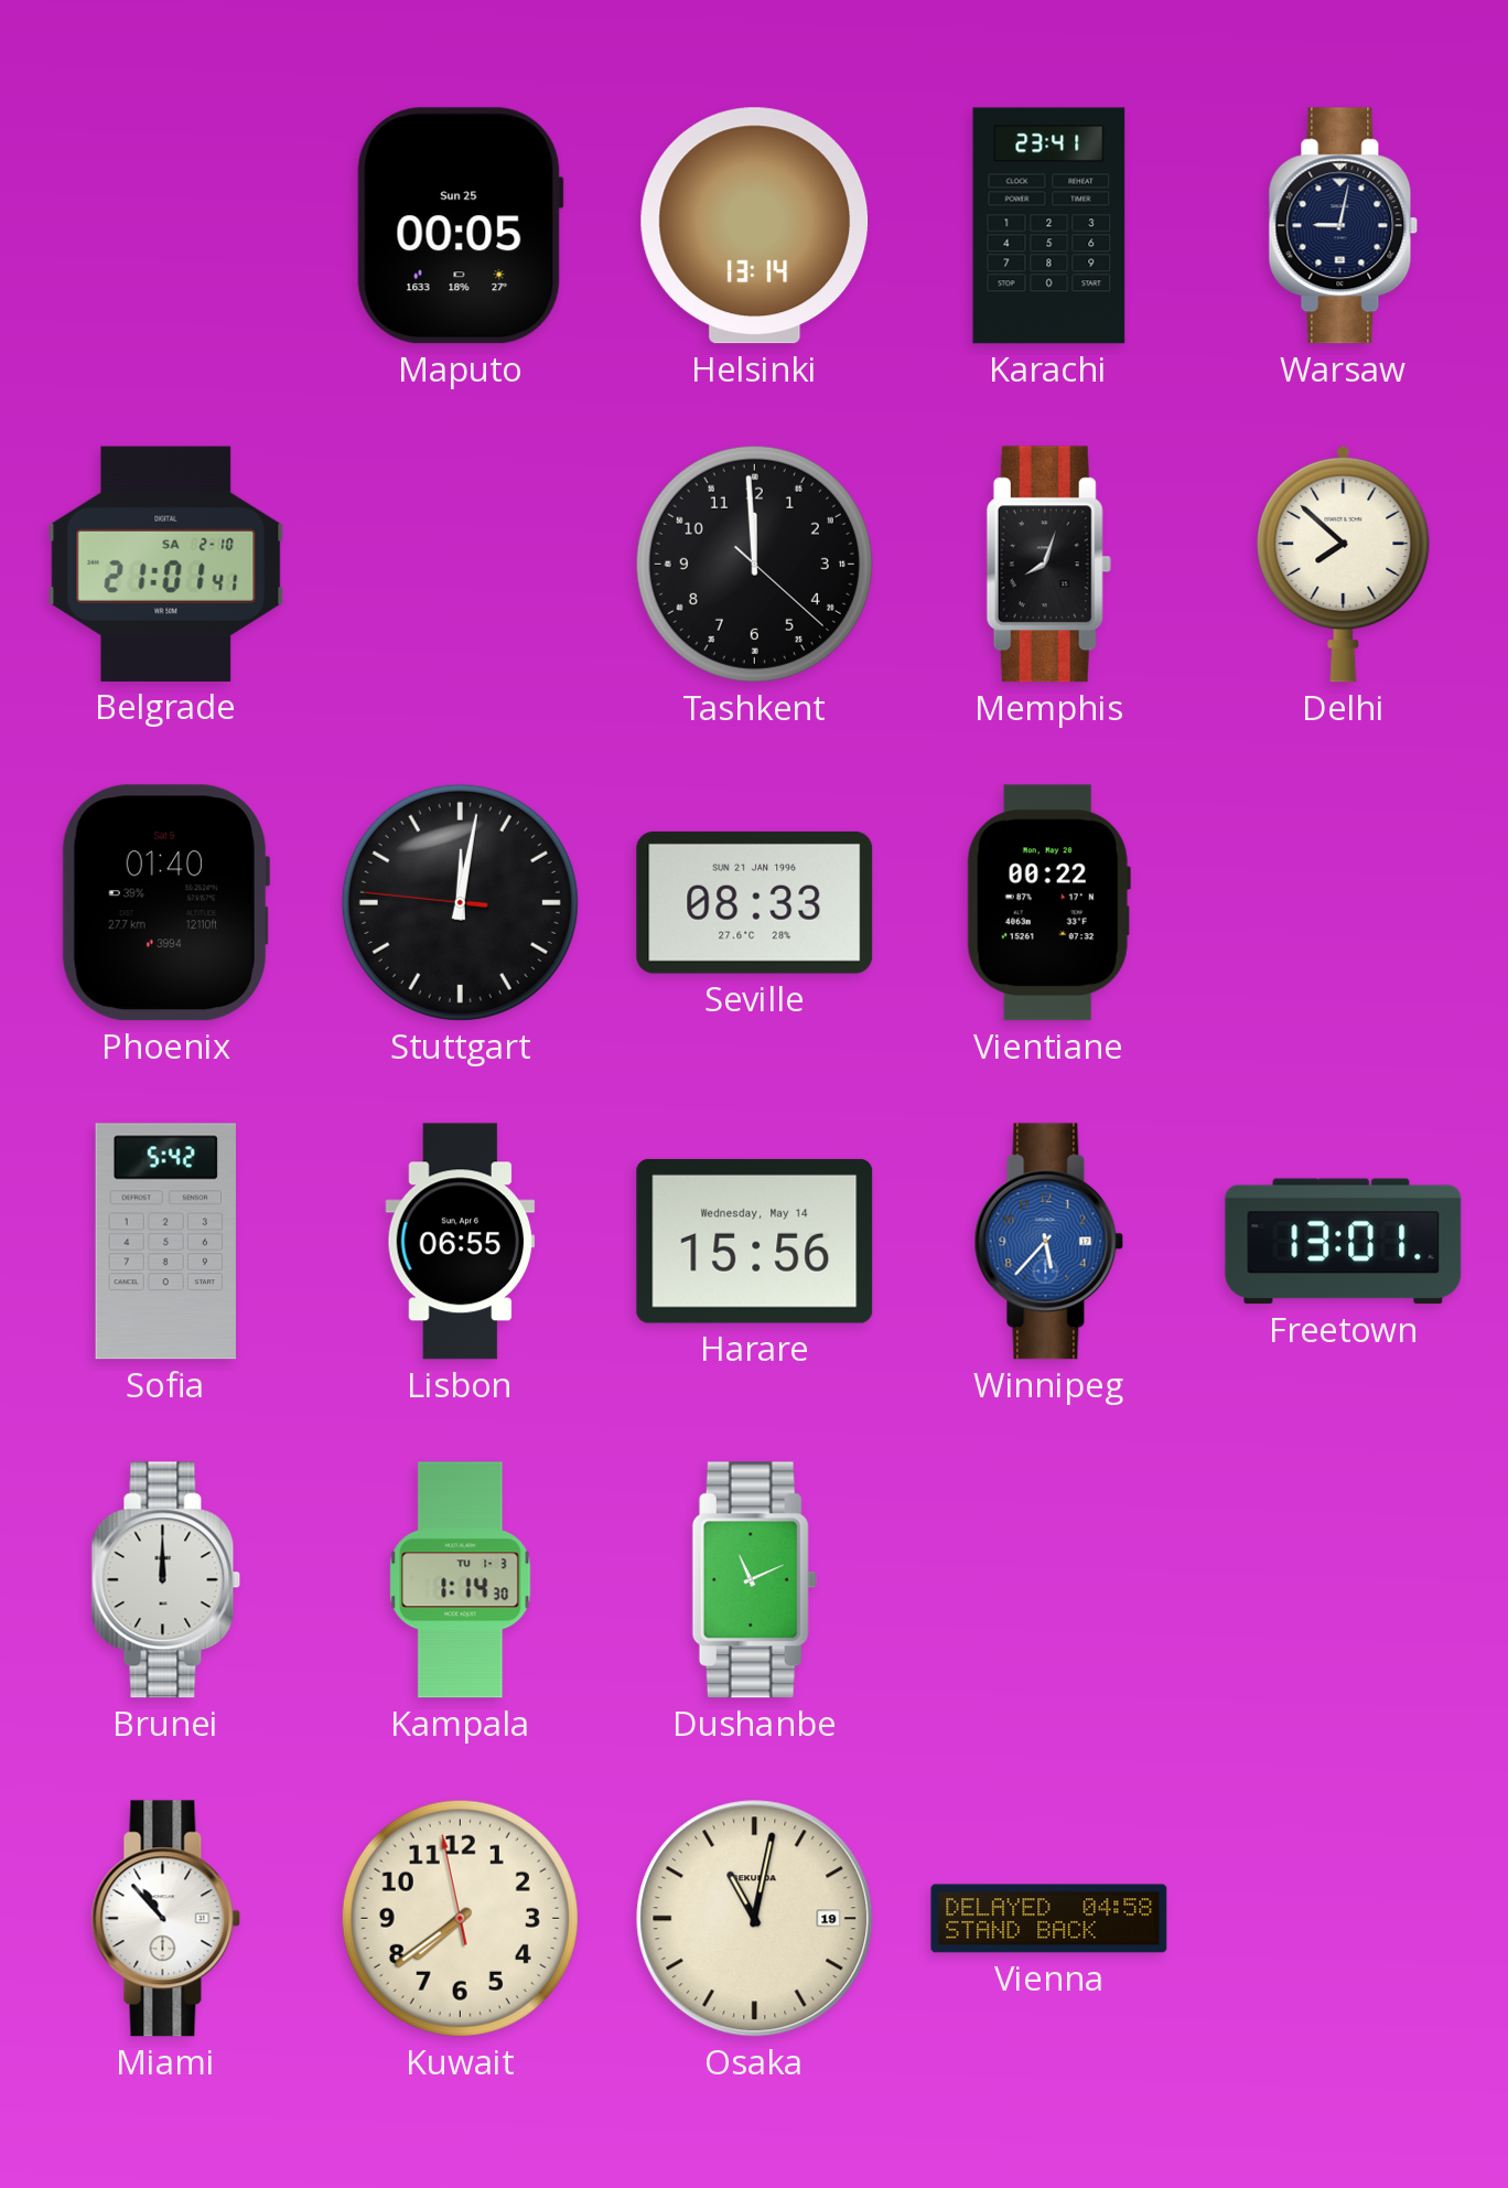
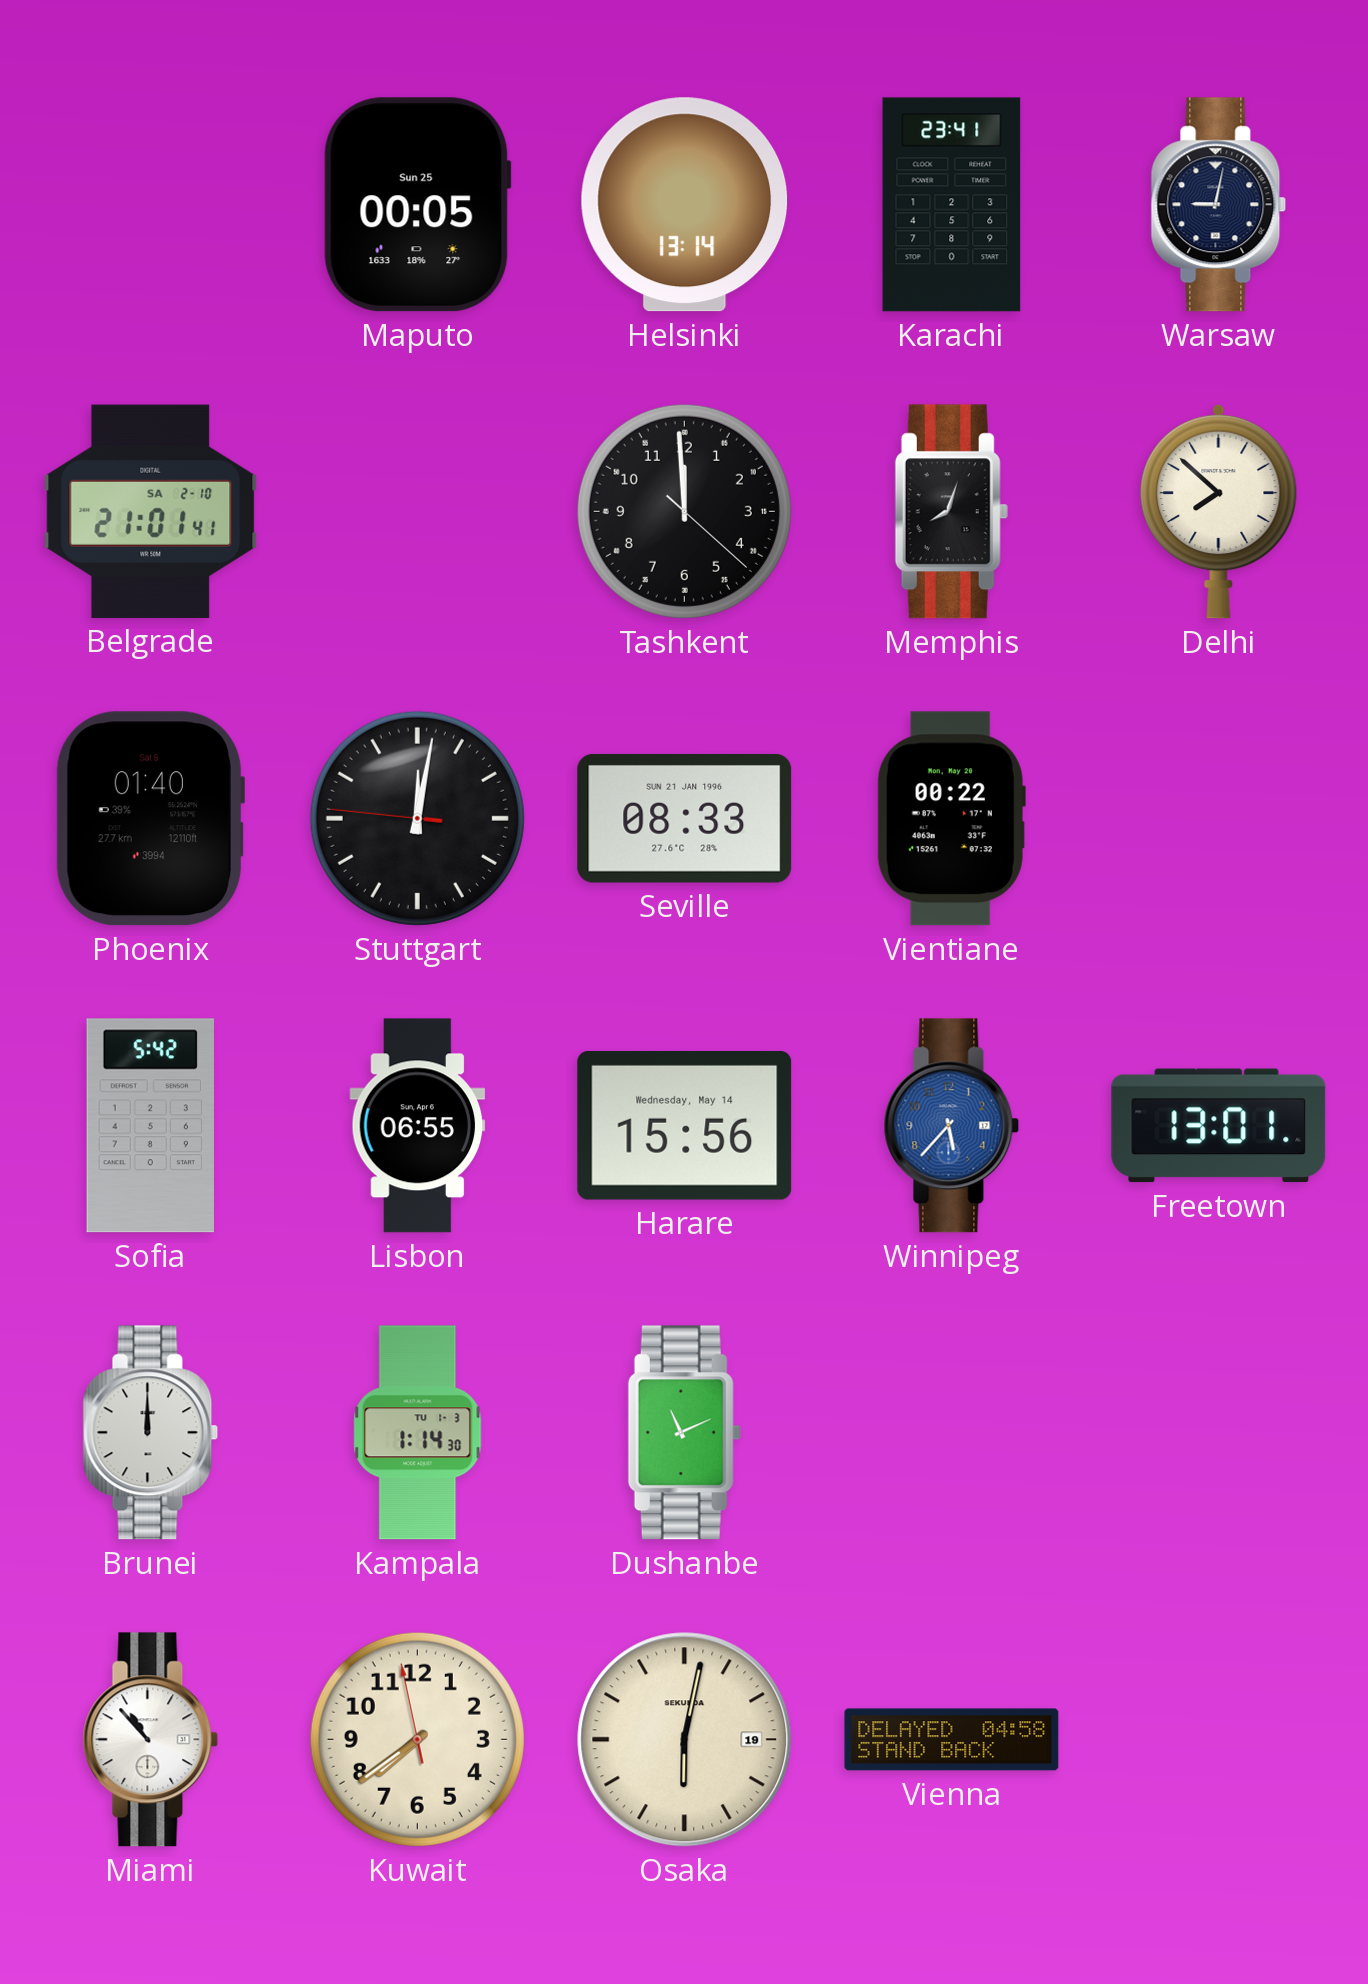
Osaka: 11:02 -> 6:02
